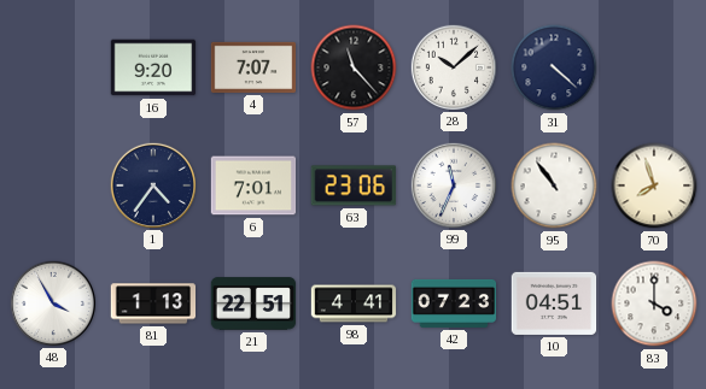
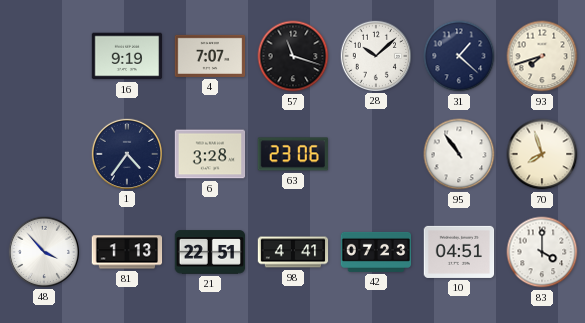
16: 9:20 -> 9:19
57: 11:23 -> 11:18
31: 4:22 -> 1:22
93: none -> 7:42
6: 7:01 -> 3:28
99: 11:34 -> none
48: 3:55 -> 3:53
